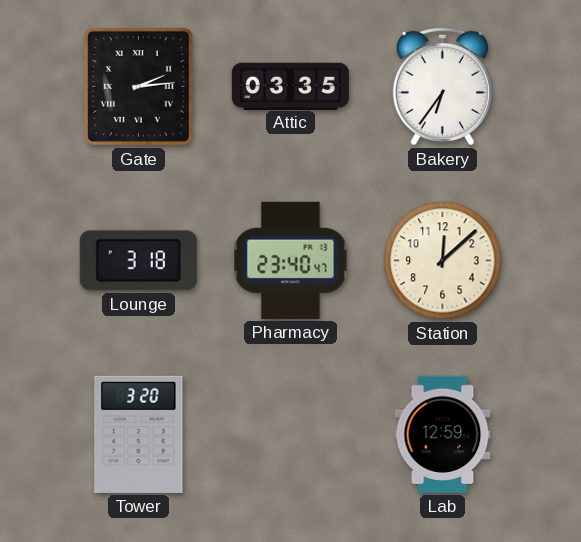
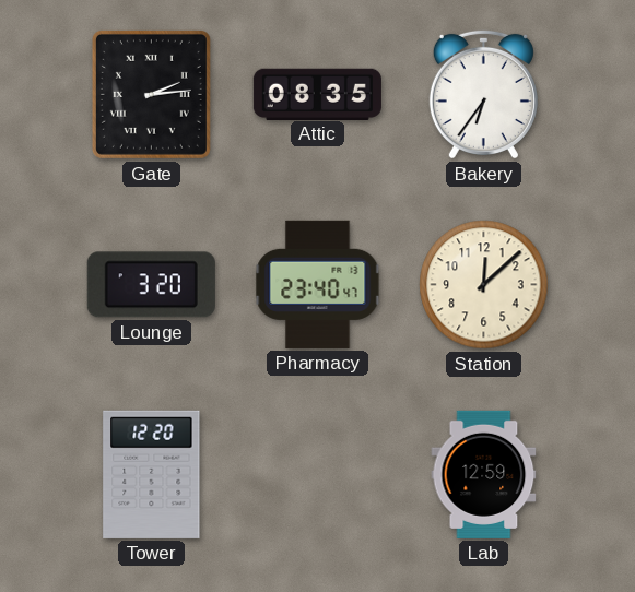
Attic: 03:35 -> 08:35
Lounge: 3:18 -> 3:20
Tower: 3:20 -> 12:20
